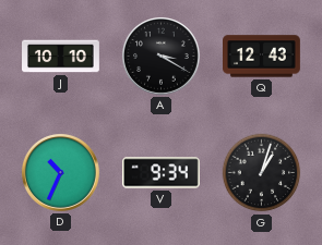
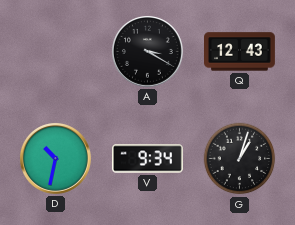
J: 10:10 -> none
D: 10:34 -> 10:32
